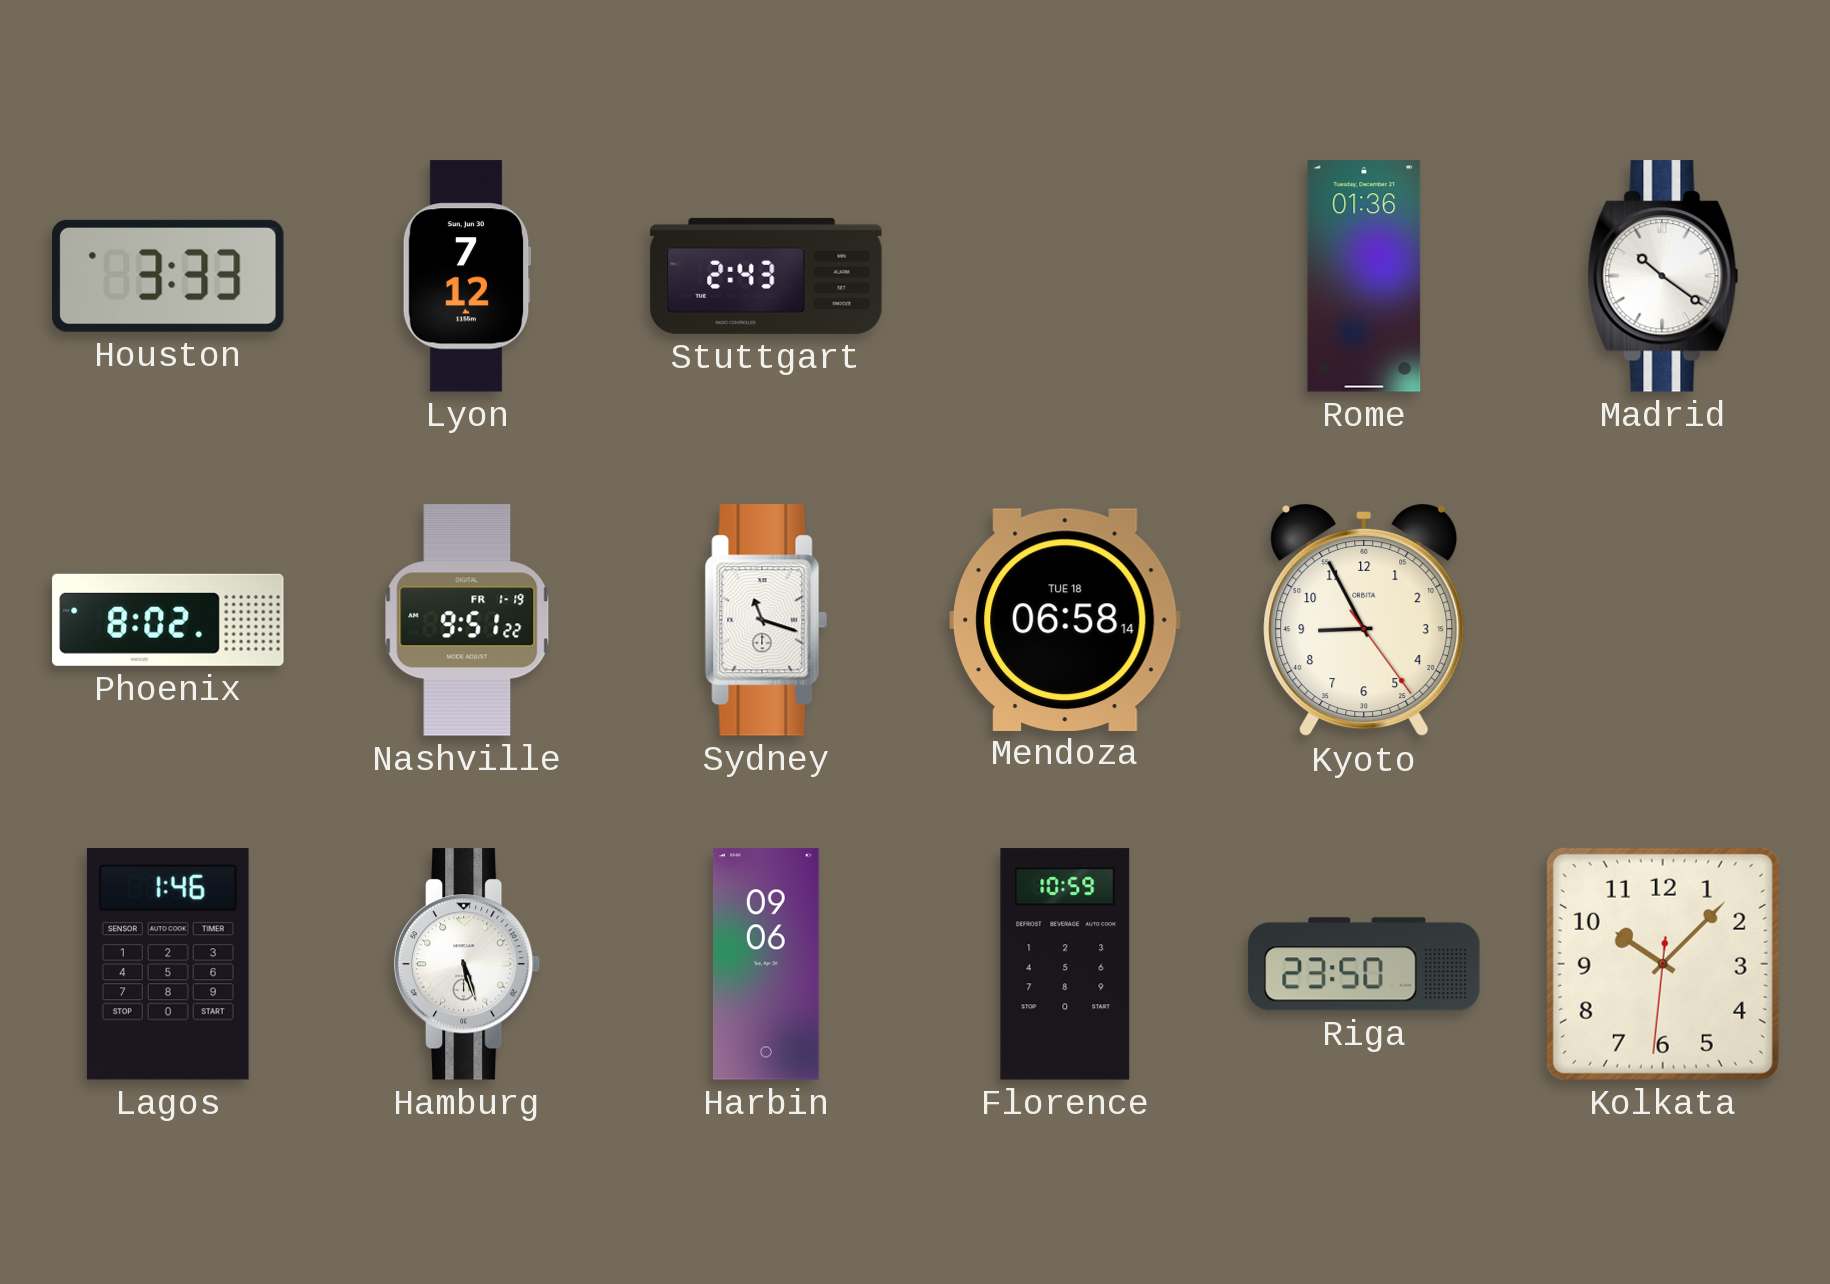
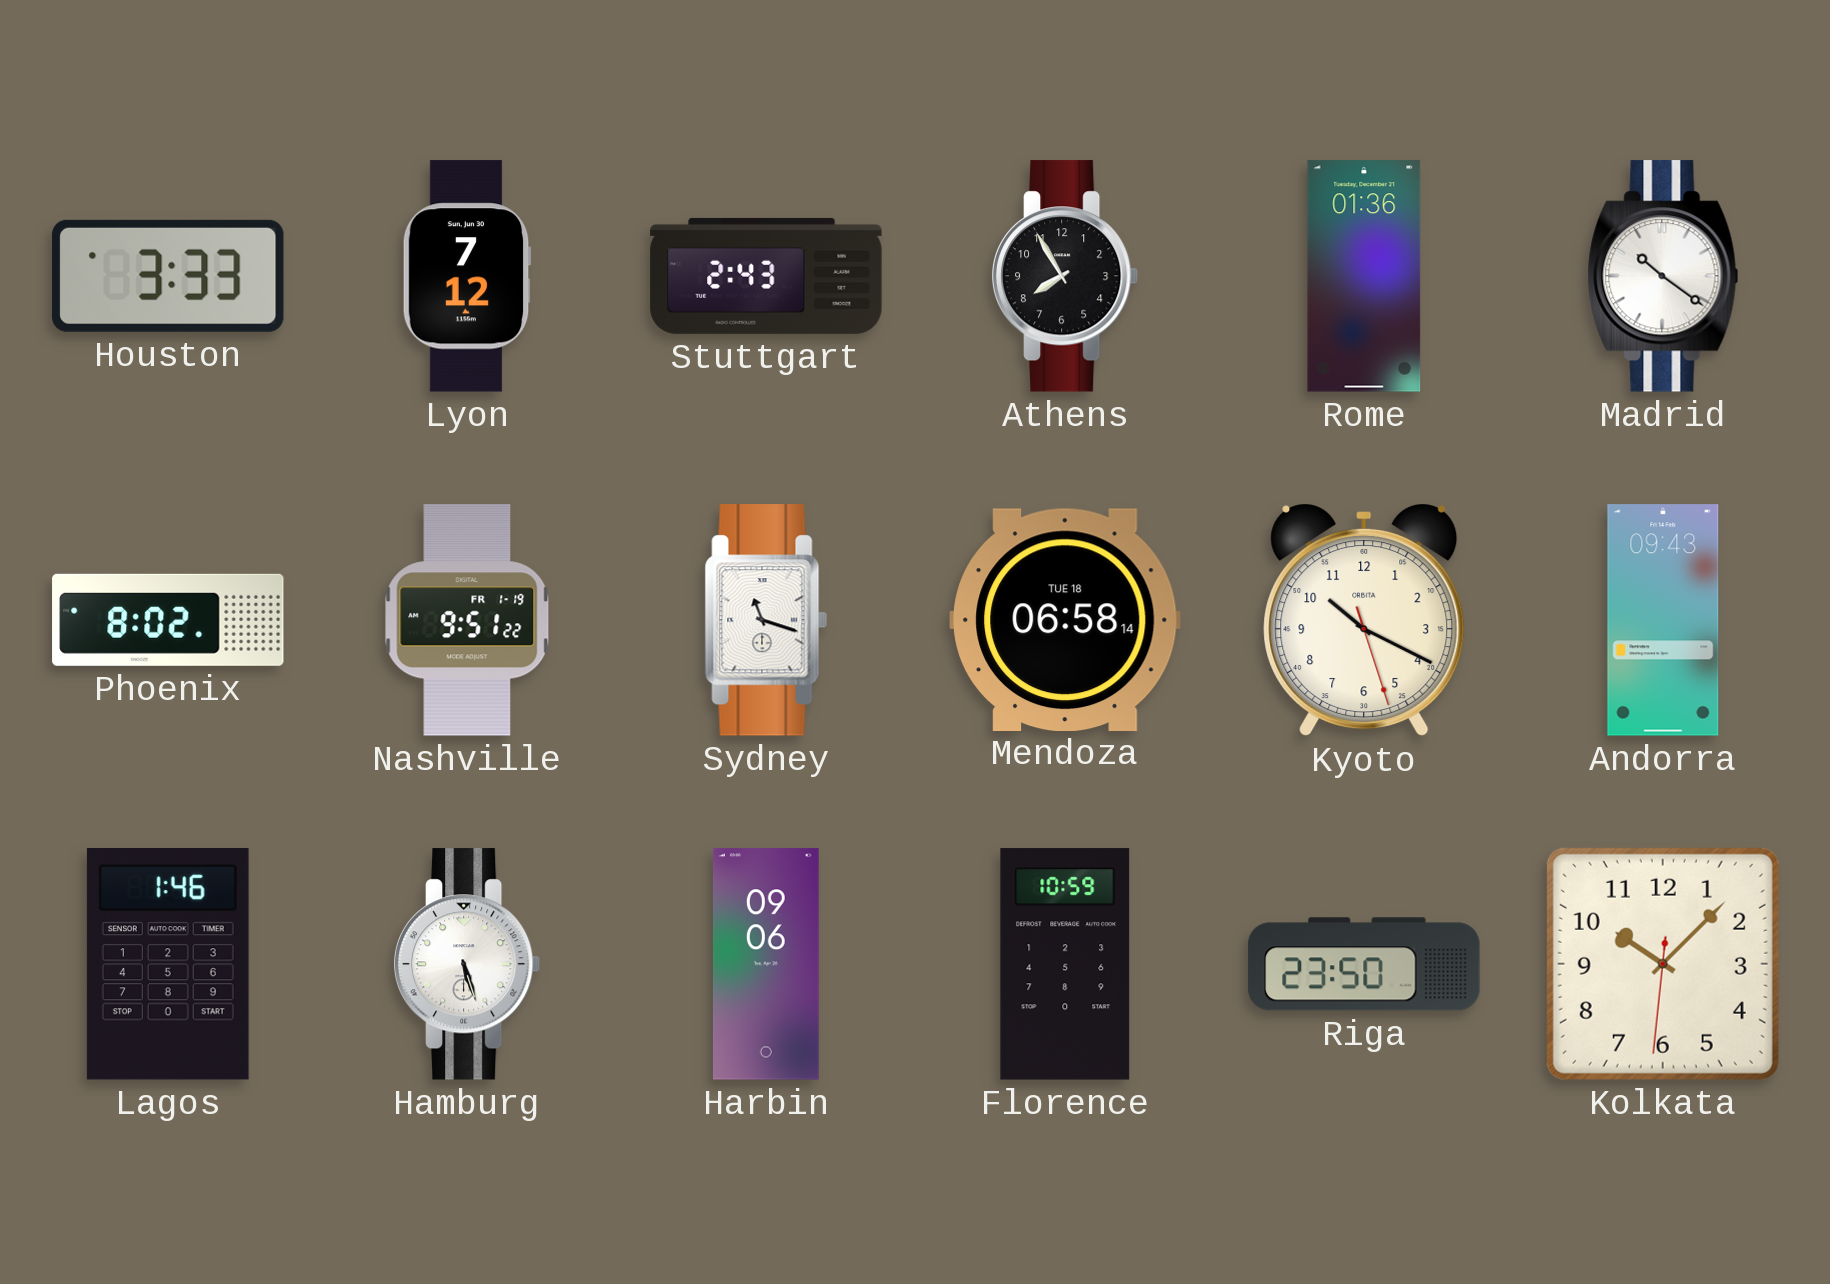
Athens: none -> 7:55
Kyoto: 8:55 -> 10:19
Andorra: none -> 09:43
